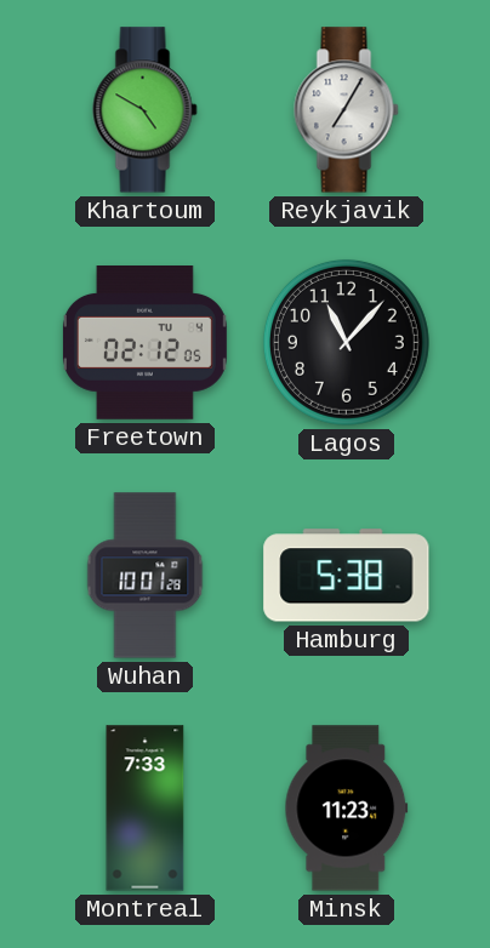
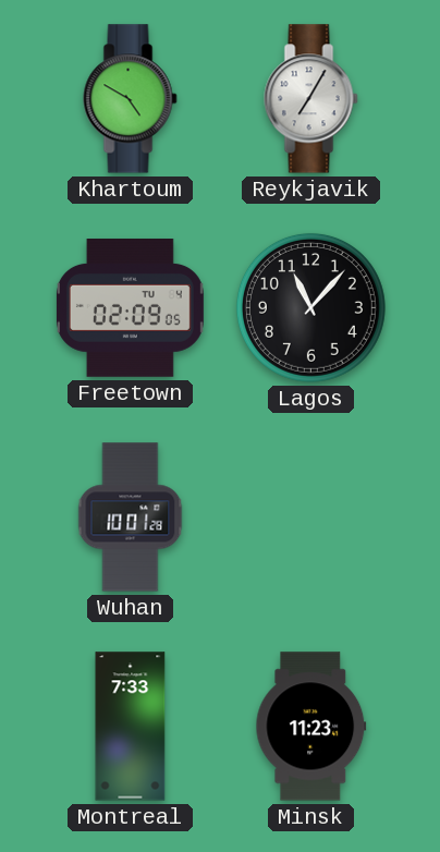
Freetown: 02:12 -> 02:09
Hamburg: 5:38 -> none
